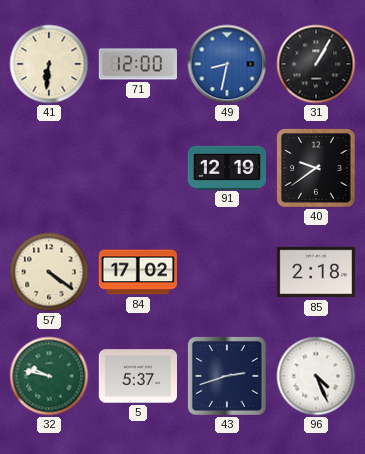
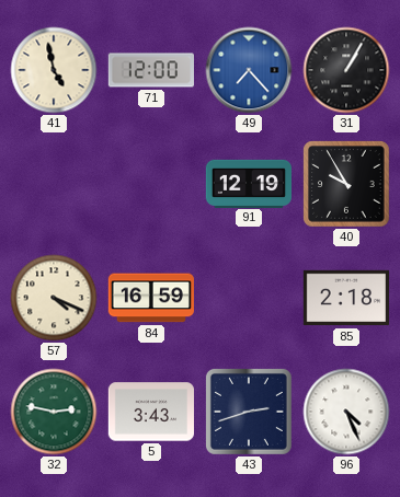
41: 6:31 -> 4:58
49: 8:32 -> 7:23
40: 9:39 -> 9:55
57: 4:21 -> 4:19
84: 17:02 -> 16:59
32: 9:47 -> 2:47
5: 5:37 -> 3:43
